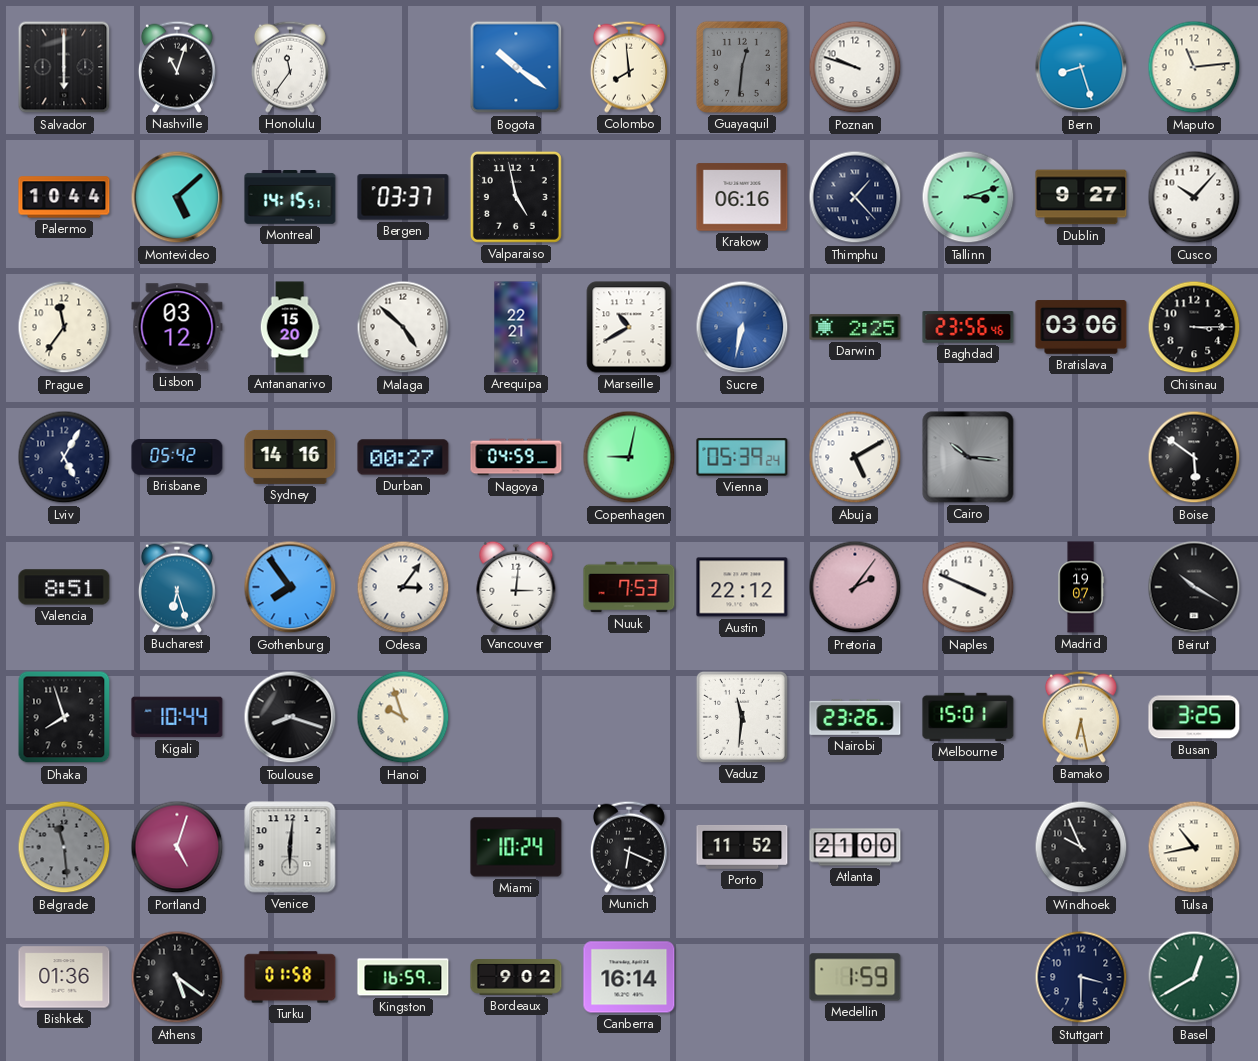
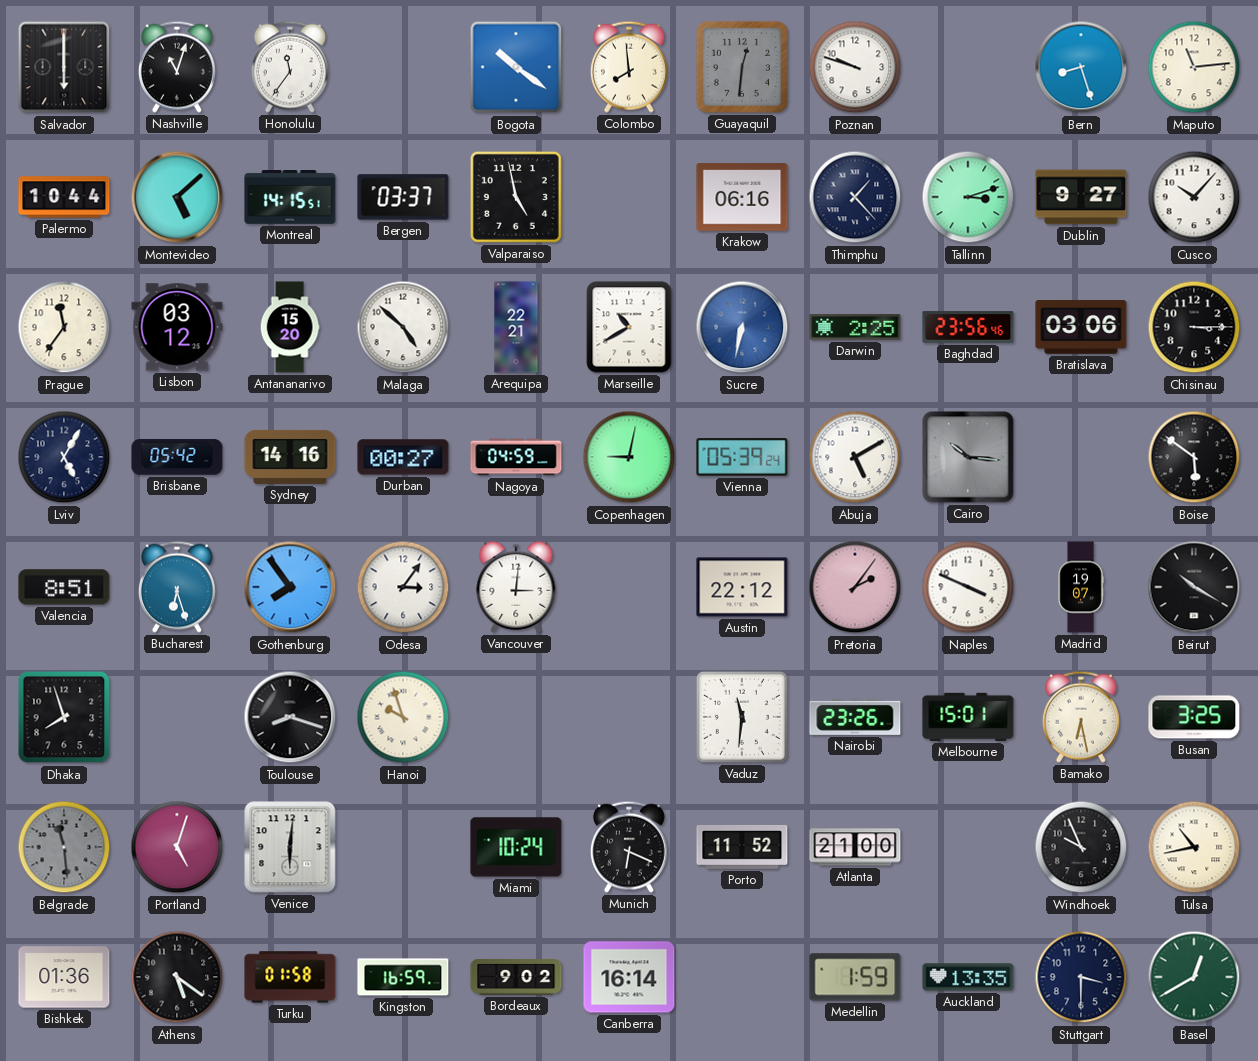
Nuuk: 7:53 -> none
Kigali: 10:44 -> none
Auckland: none -> 13:35
